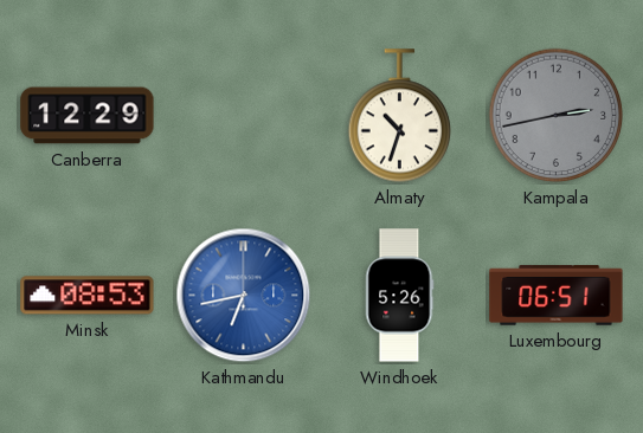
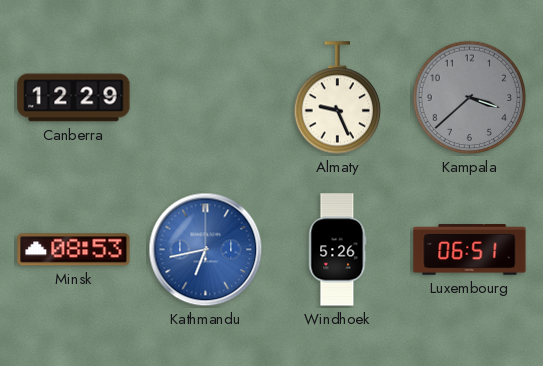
Almaty: 10:33 -> 9:26
Kampala: 2:43 -> 3:38
